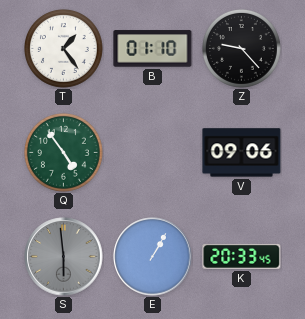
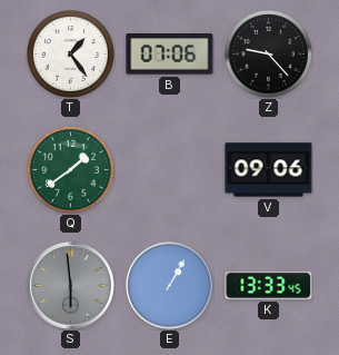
B: 01:10 -> 07:06
Q: 4:54 -> 1:39
K: 20:33 -> 13:33
